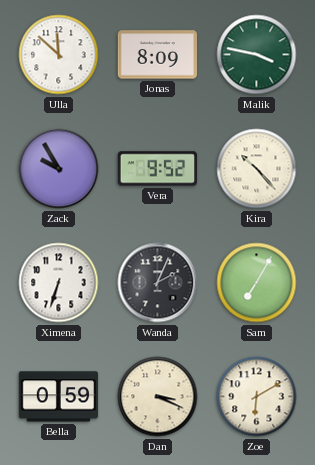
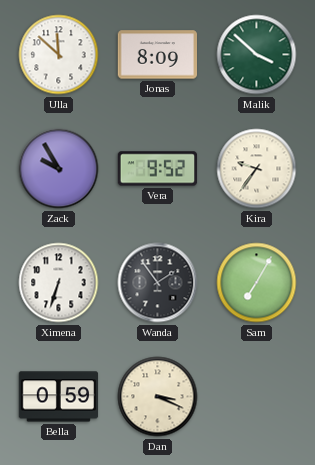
Malik: 3:47 -> 3:52
Kira: 10:23 -> 9:36
Wanda: 2:04 -> 1:54
Zoe: 6:10 -> none
